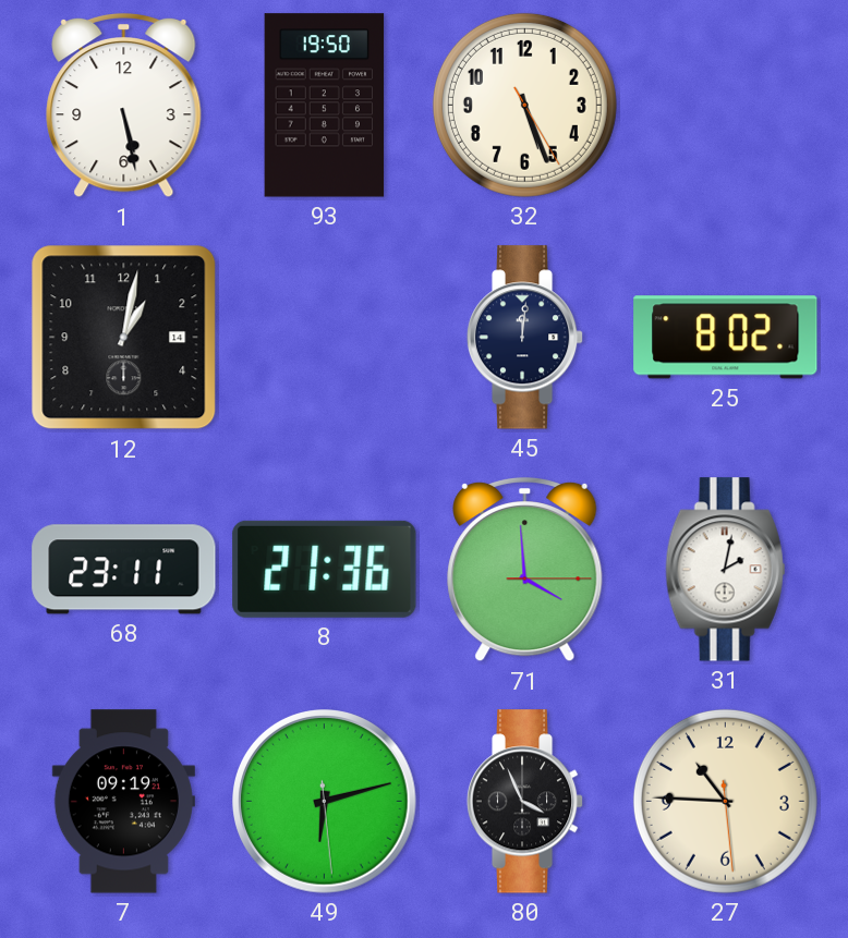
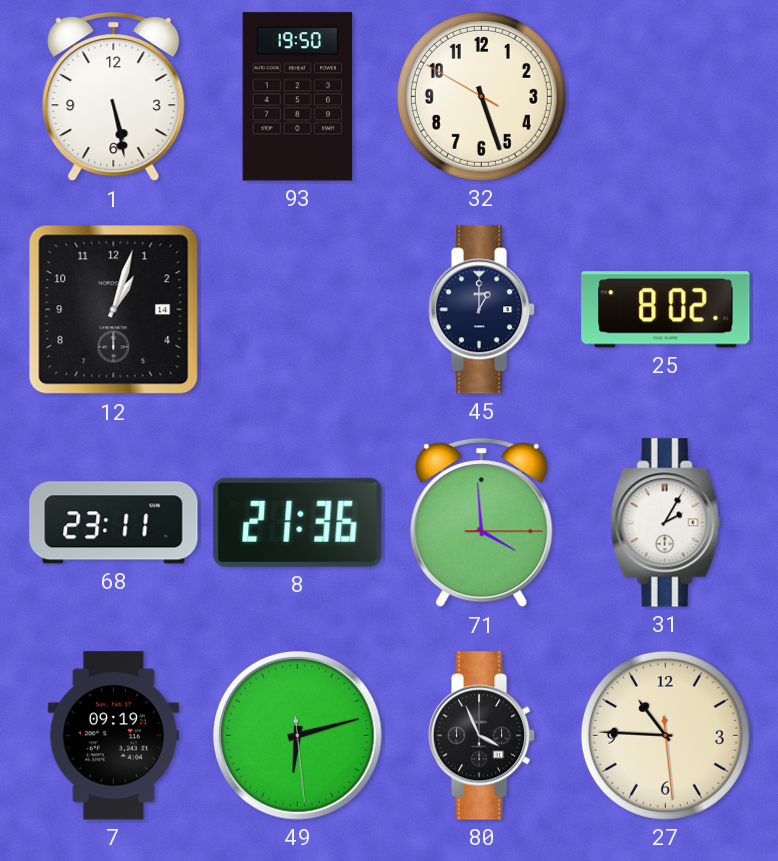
32: 5:26:25 -> 5:26:50
12: 1:02 -> 1:03
45: 12:01 -> 1:00
31: 2:02 -> 2:05
